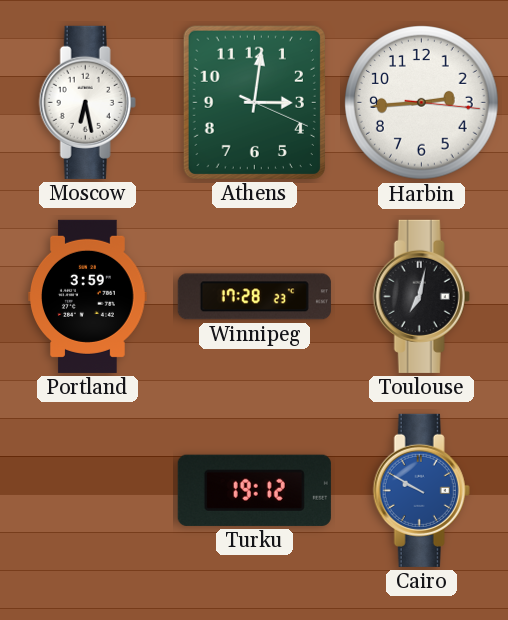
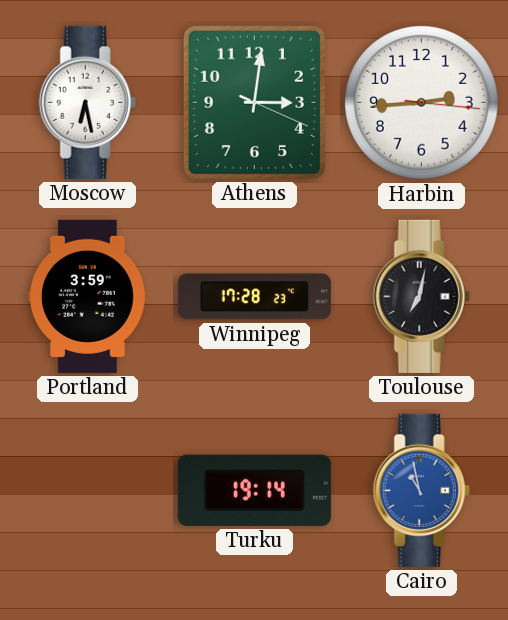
Turku: 19:12 -> 19:14
Cairo: 9:50 -> 10:58
